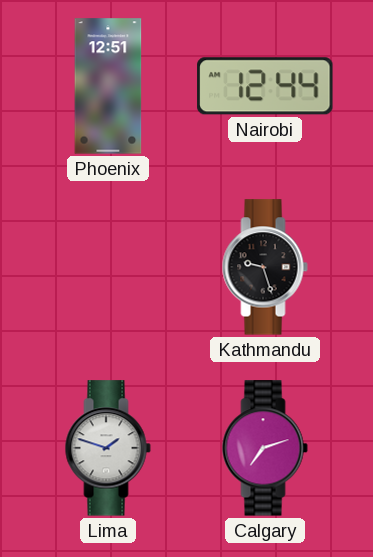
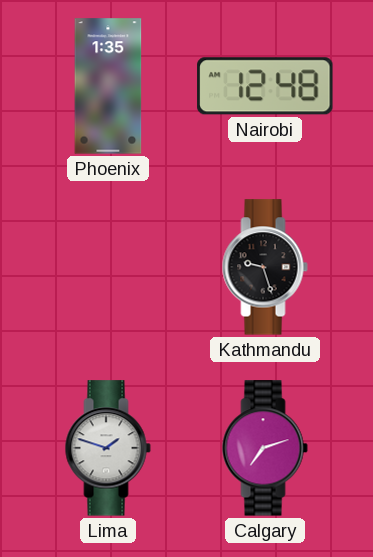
Phoenix: 12:51 -> 1:35
Nairobi: 12:44 -> 12:48
